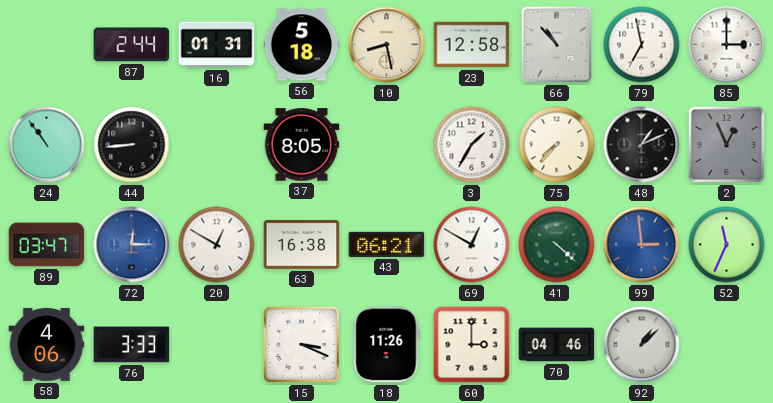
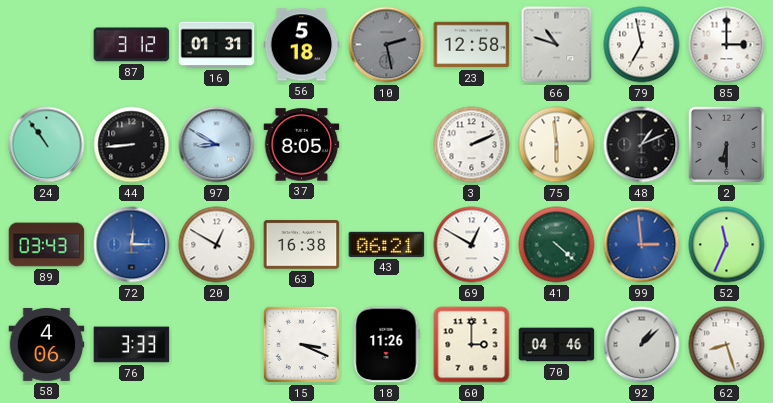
87: 2:44 -> 3:12
10: 8:28 -> 2:28
10 dial: cream -> grey
66: 10:53 -> 10:48
97: none -> 8:50
3: 1:35 -> 2:11
75: 7:37 -> 5:59
2: 12:56 -> 6:30
89: 03:47 -> 03:43
62: none -> 8:27
